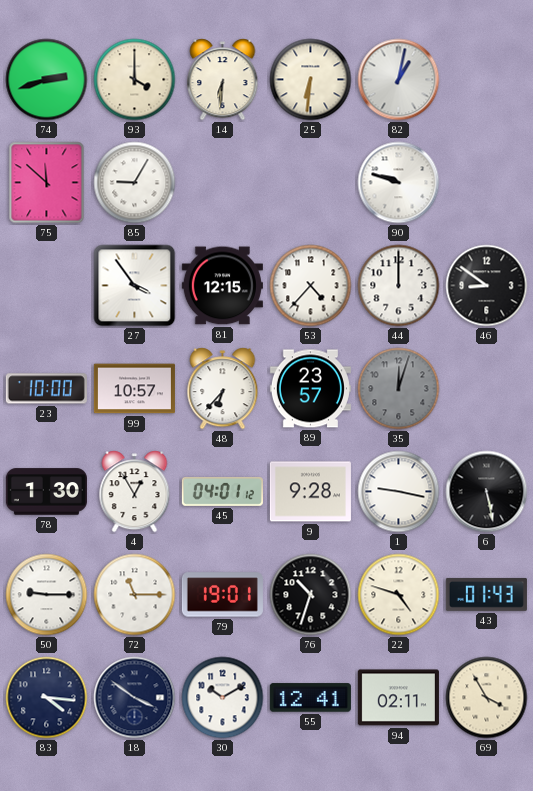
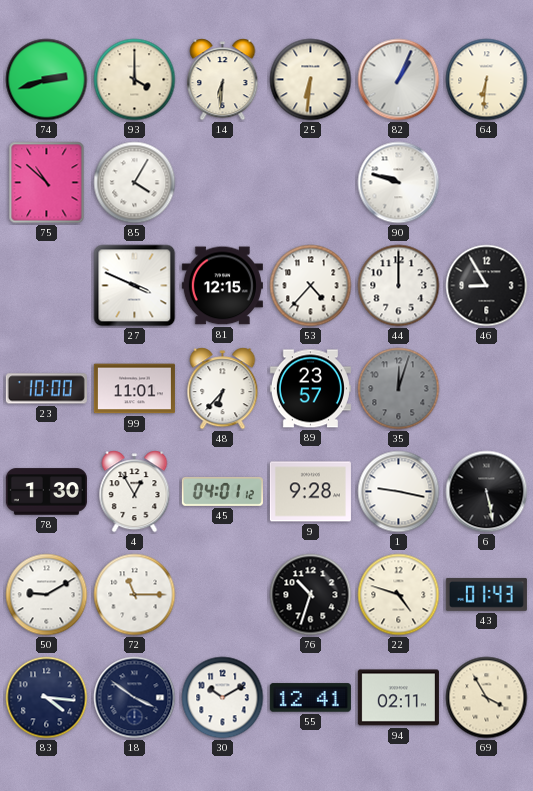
82: 1:02 -> 1:04
64: none -> 6:31
75: 11:52 -> 10:52
85: 9:05 -> 4:05
27: 3:54 -> 3:49
46: 8:51 -> 8:55
99: 10:57 -> 11:01
50: 9:15 -> 9:10
79: 19:01 -> none
